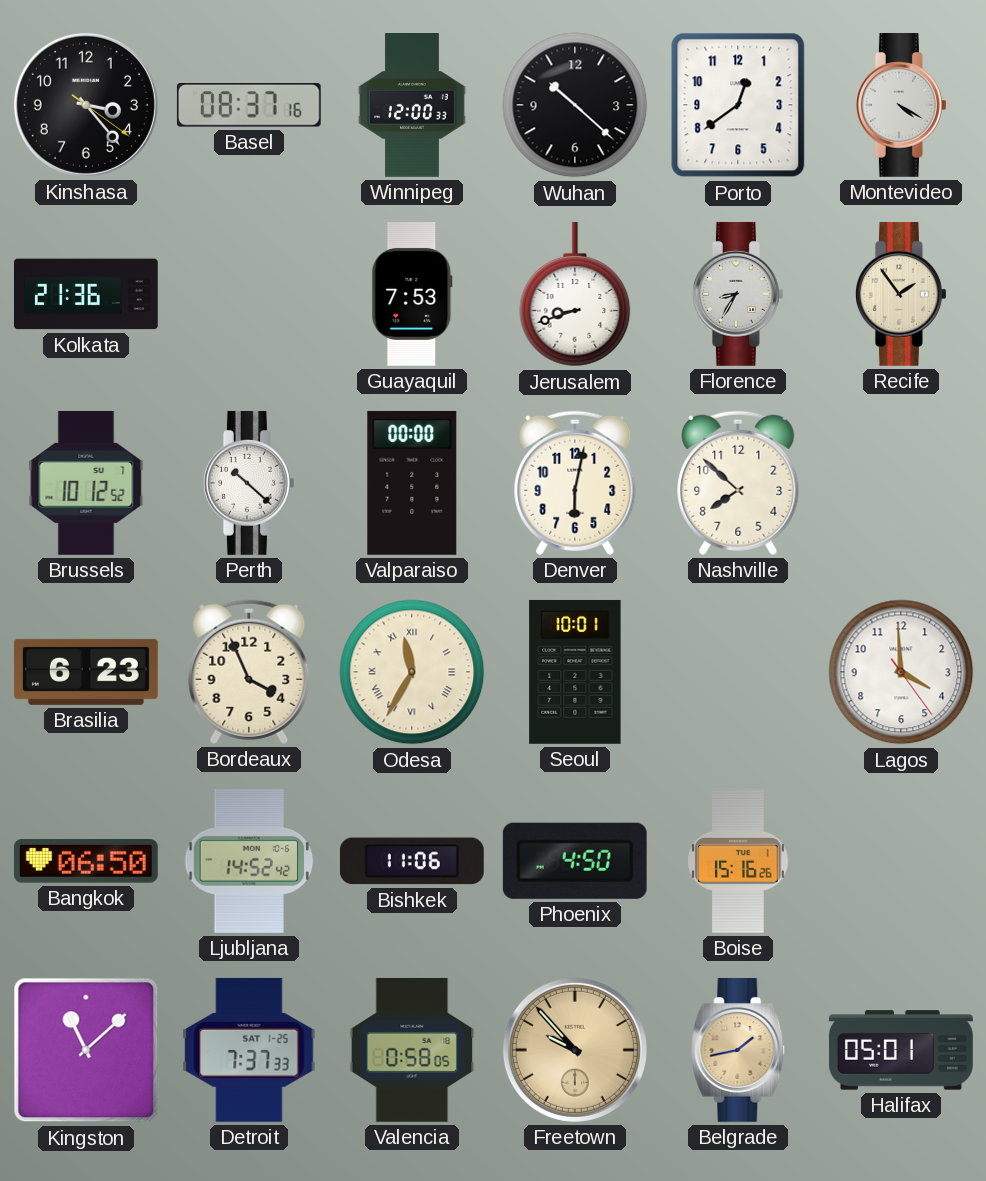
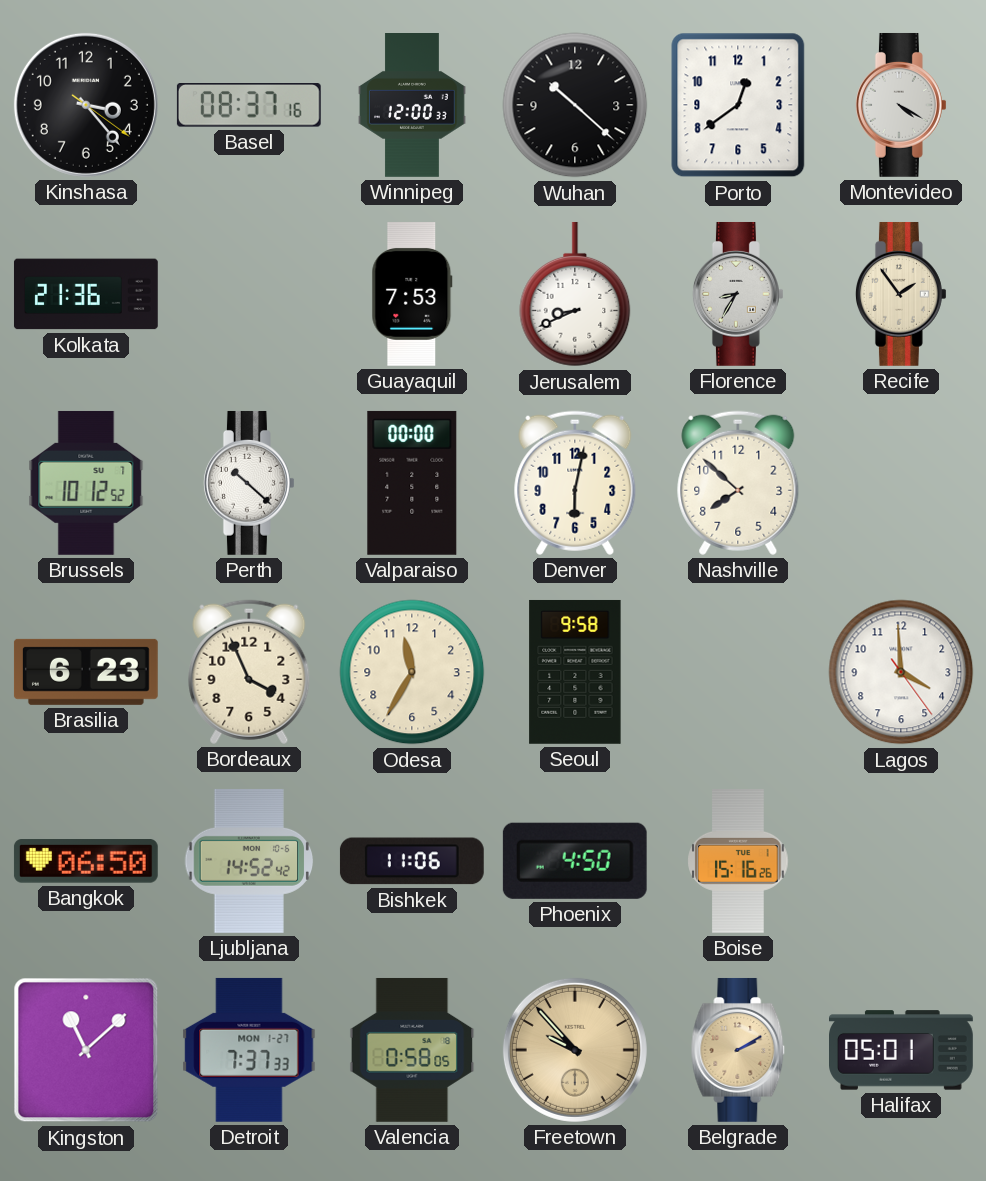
Jerusalem: 8:42 -> 8:41
Odesa numerals: Roman -> Arabic
Seoul: 10:01 -> 9:58
Detroit date: SAT 1-25 -> MON 1-27
Belgrade: 1:43 -> 2:10
